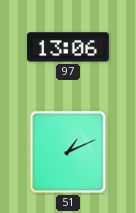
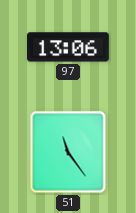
51: 1:11 -> 11:24
